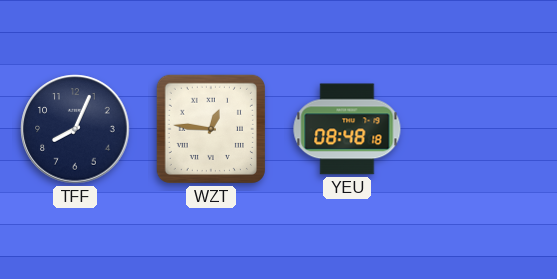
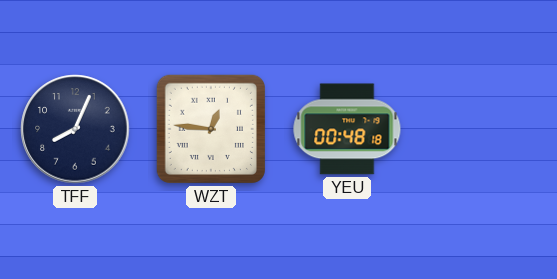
YEU: 08:48 -> 00:48
